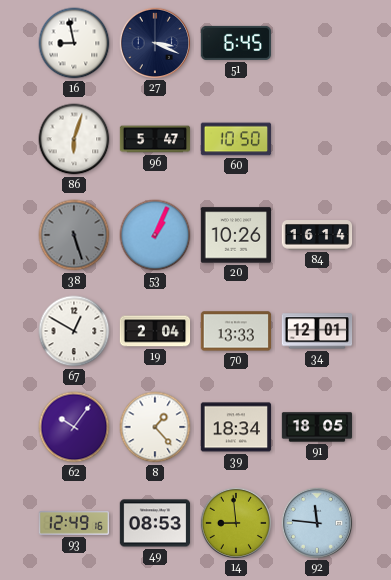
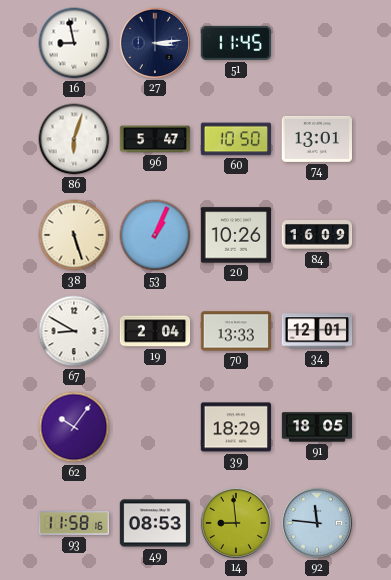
27: 3:19 -> 3:14
51: 6:45 -> 11:45
74: none -> 13:01
38 dial: grey -> cream
84: 16:14 -> 16:09
67: 12:50 -> 8:50
8: 1:23 -> none
39: 18:34 -> 18:29
93: 12:49 -> 11:58
